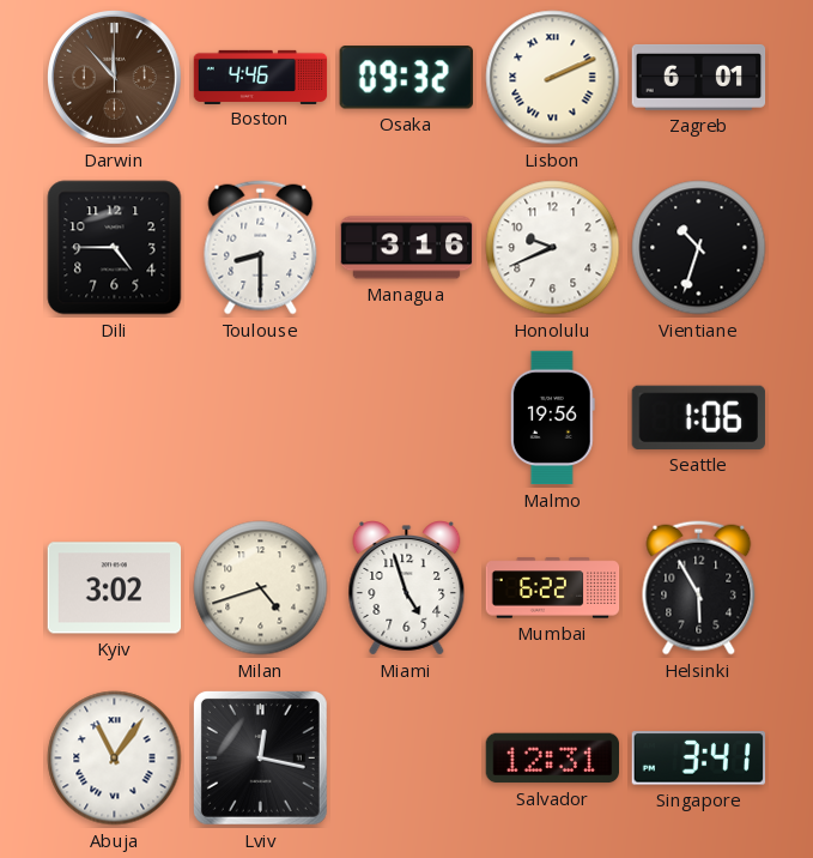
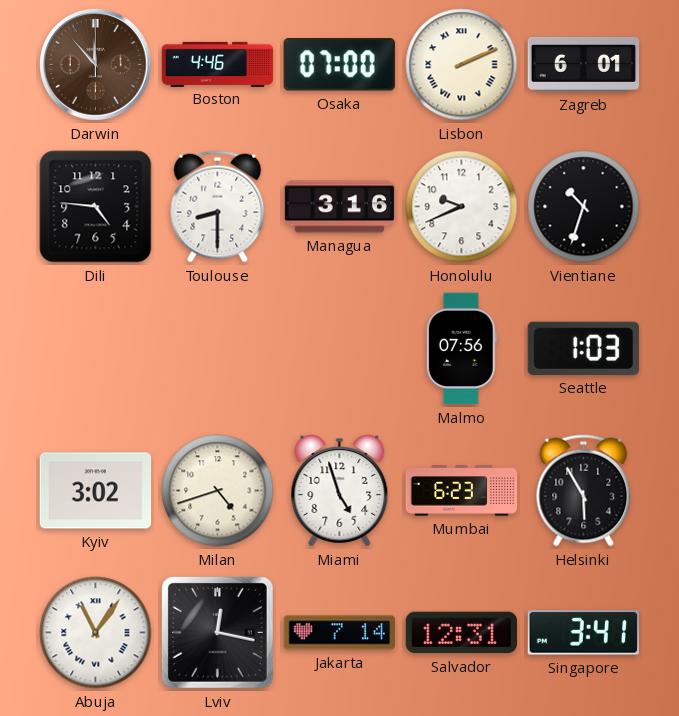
Osaka: 09:32 -> 07:00
Dili: 4:45 -> 4:46
Malmo: 19:56 -> 07:56
Seattle: 1:06 -> 1:03
Mumbai: 6:22 -> 6:23
Jakarta: none -> 7:14
